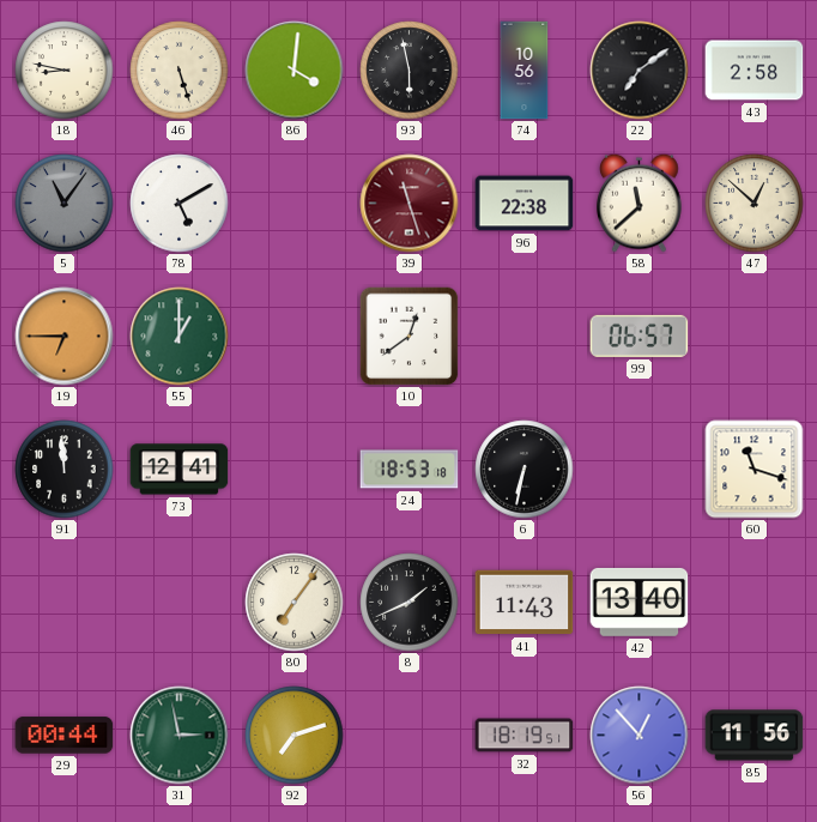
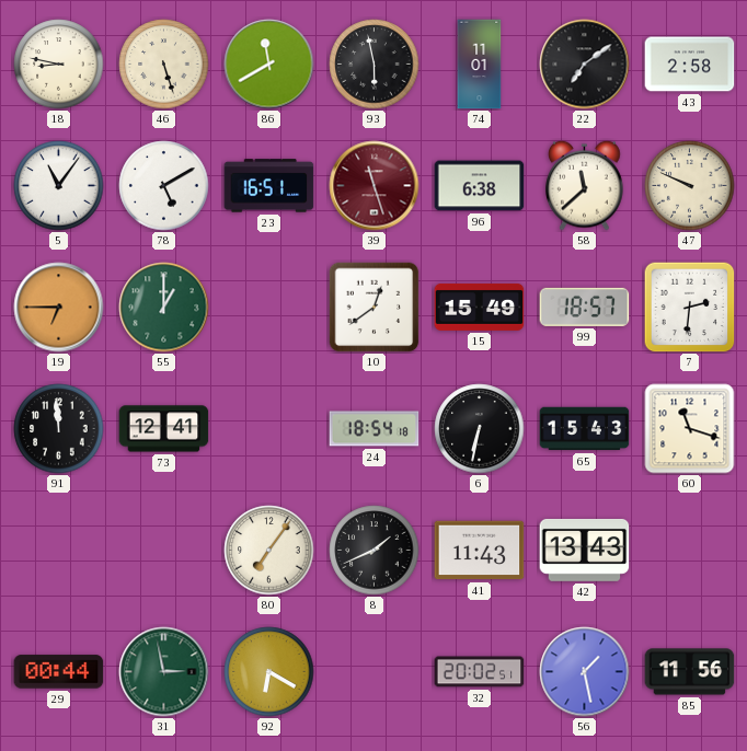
86: 4:01 -> 11:40
74: 10:56 -> 11:01
5 dial: grey -> white
23: none -> 16:51
96: 22:38 -> 6:38
47: 12:52 -> 9:49
15: none -> 15:49
99: 06:57 -> 18:57
7: none -> 2:31
24: 18:53 -> 18:54
65: none -> 15:43
42: 13:40 -> 13:43
92: 7:12 -> 6:20
32: 18:19 -> 20:02
56: 12:53 -> 1:28
